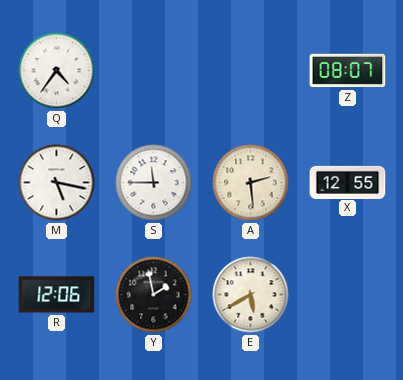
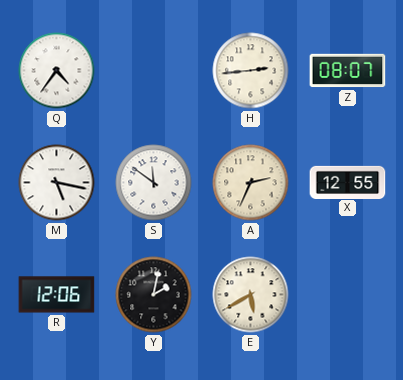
H: none -> 2:44
S: 11:45 -> 11:51
A: 2:29 -> 2:34
Y: 1:58 -> 2:02
